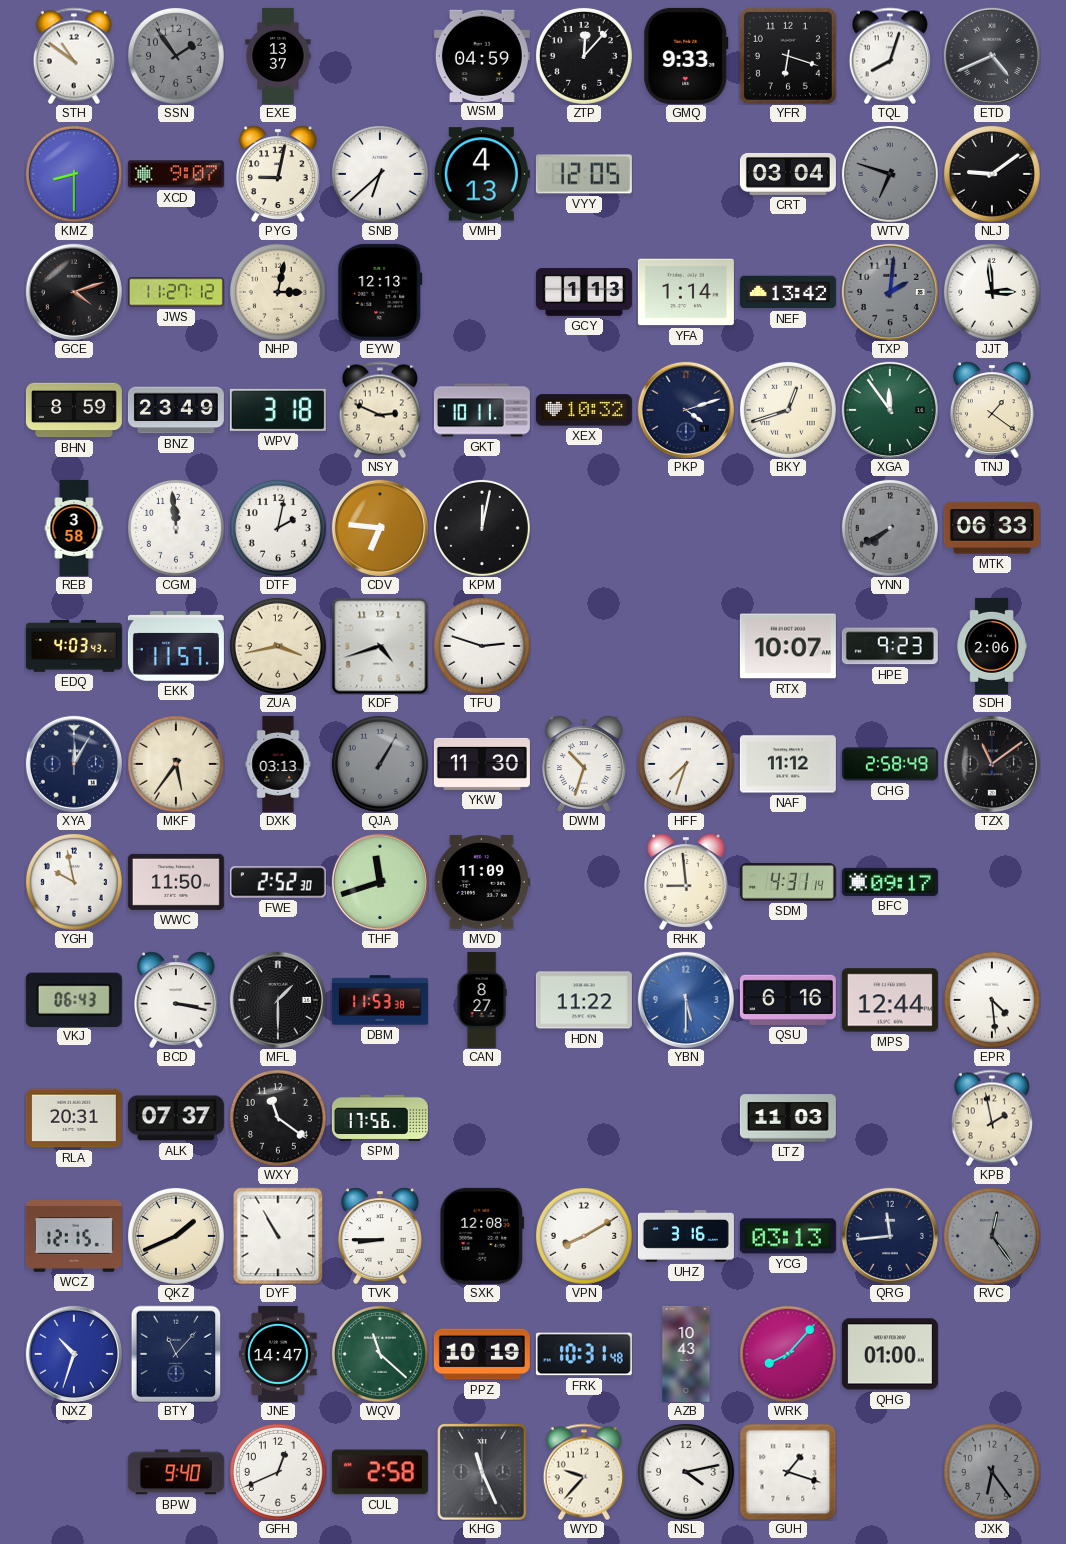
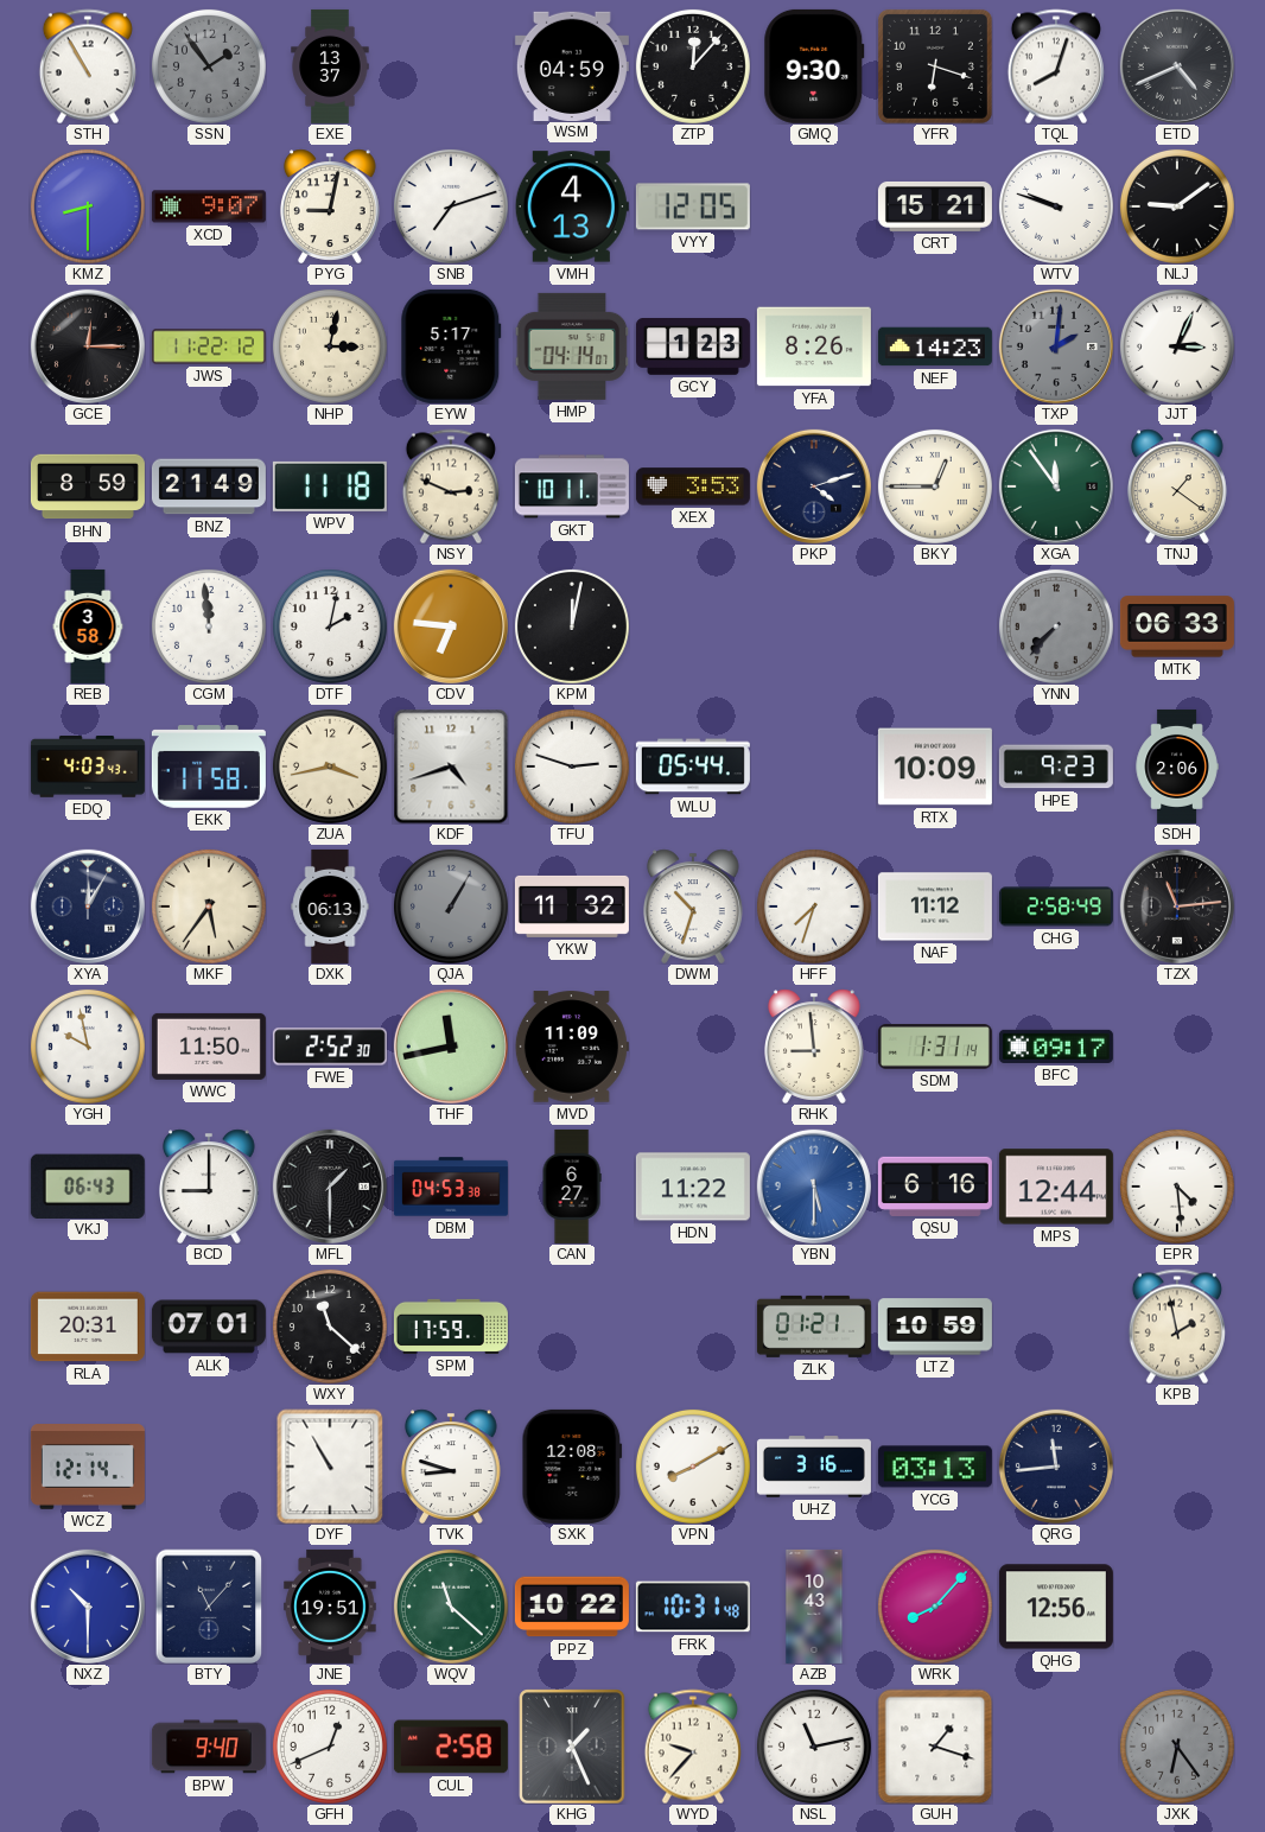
STH: 10:51 -> 10:55
GMQ: 9:33 -> 9:30
SNB: 6:38 -> 7:12
CRT: 03:04 -> 15:21
WTV: 6:48 -> 9:48
WTV dial: grey -> white
GCE: 4:12 -> 12:15
JWS: 11:27 -> 11:22
EYW: 12:13 -> 5:17
HMP: none -> 04:14
GCY: 1:13 -> 1:23
YFA: 1:14 -> 8:26
NEF: 13:42 -> 14:23
JJT: 2:59 -> 3:04
BNZ: 23:49 -> 21:49
WPV: 3:18 -> 11:18
XEX: 10:32 -> 3:53
BKY: 12:42 -> 12:45
YNN: 7:40 -> 7:37
EKK: 11:57 -> 11:58
WLU: none -> 05:44
RTX: 10:07 -> 10:09
DXK: 03:13 -> 06:13
YKW: 11:30 -> 11:32
TZX: 11:09 -> 11:14
THF: 11:42 -> 11:43
SDM: 4:31 -> 1:31
BCD: 3:17 -> 9:00
DBM: 11:53 -> 04:53
CAN: 8:27 -> 6:27
ALK: 07:37 -> 07:01
WXY: 11:21 -> 11:22
SPM: 17:56 -> 17:59
ZLK: none -> 01:21
LTZ: 11:03 -> 10:59
WCZ: 12:15 -> 12:14
QKZ: 1:41 -> none
TVK: 8:45 -> 8:48
RVC: 12:24 -> none
NXZ: 10:33 -> 10:30
JNE: 14:47 -> 19:51
PPZ: 10:19 -> 10:22
QHG: 01:00 -> 12:56
KHG: 11:26 -> 1:26
NSL: 4:13 -> 11:13
